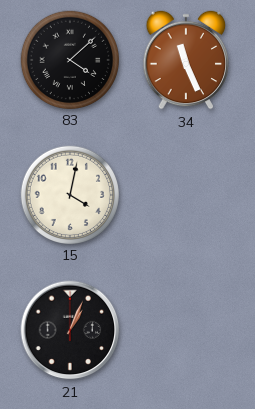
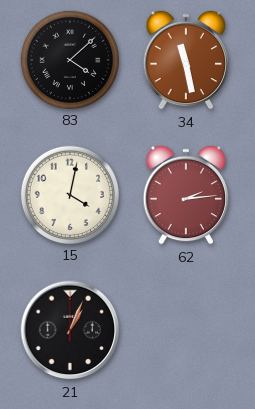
34: 11:26 -> 11:28
62: none -> 2:14
